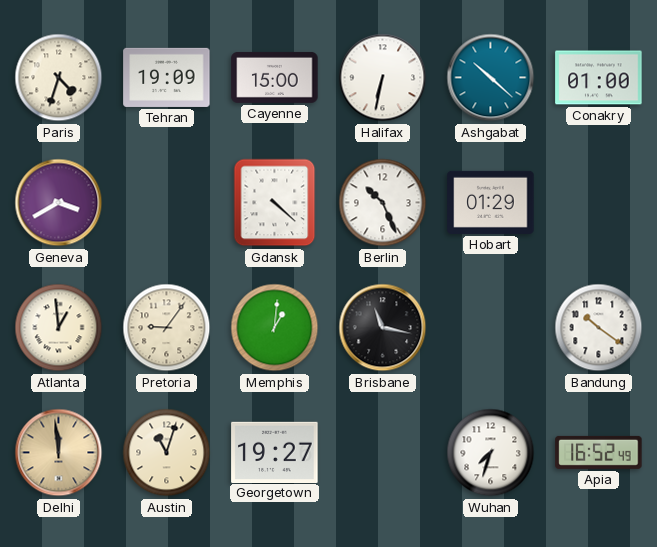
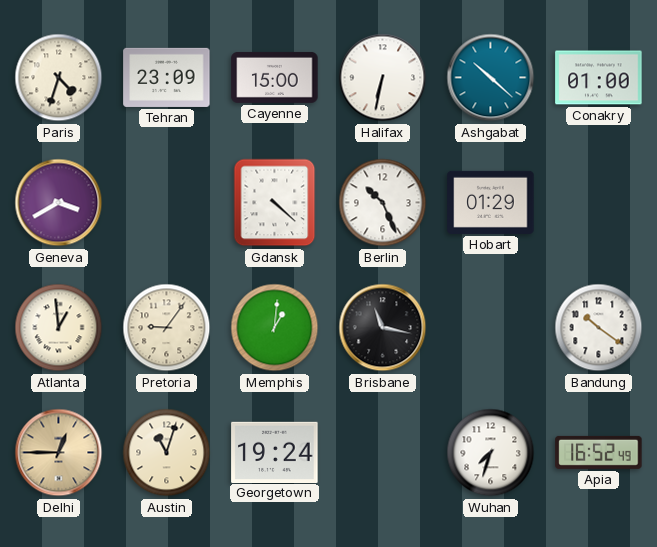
Tehran: 19:09 -> 23:09
Delhi: 11:59 -> 12:45
Georgetown: 19:27 -> 19:24
